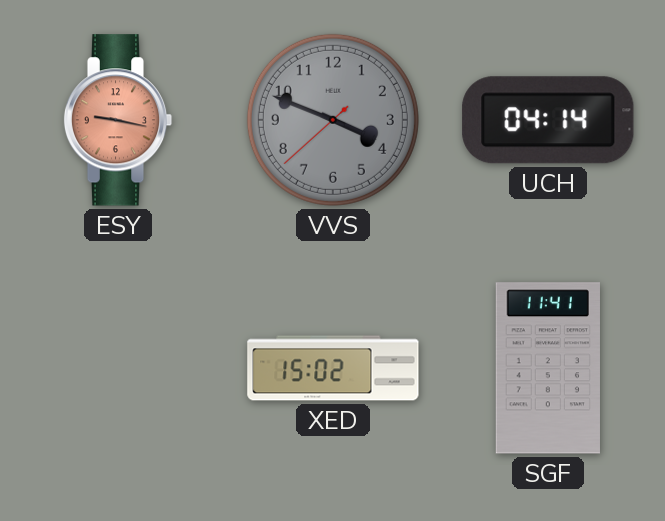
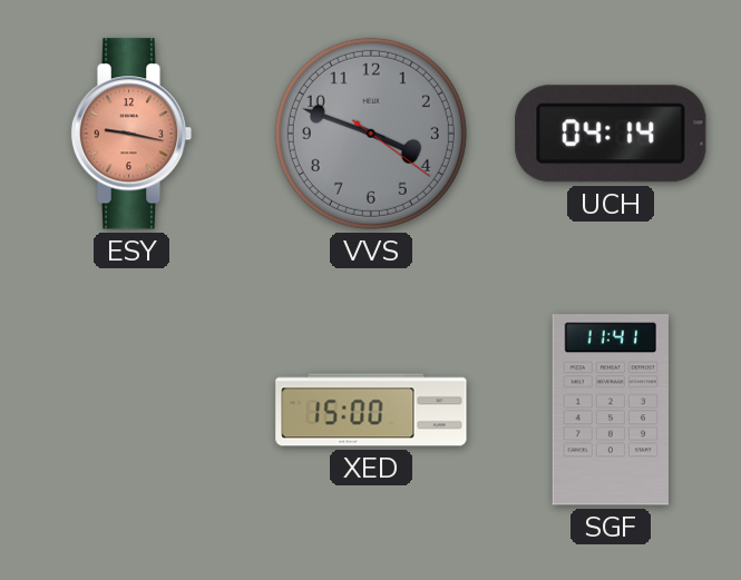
VVS: 3:48:38 -> 3:48:21
XED: 15:02 -> 15:00
